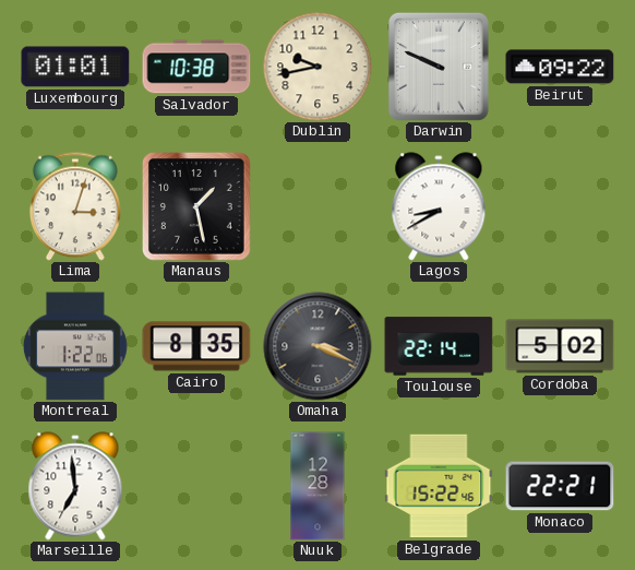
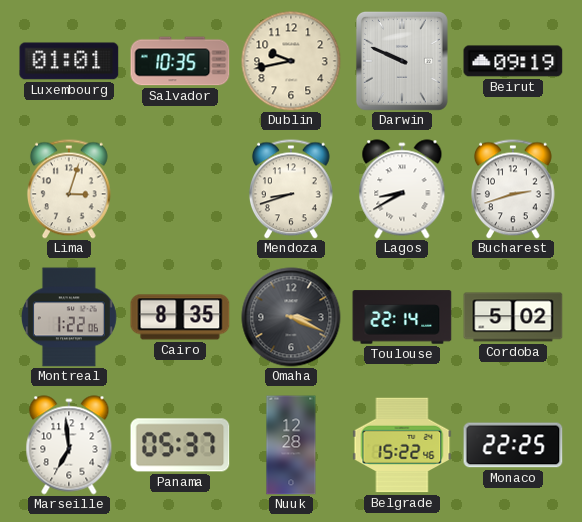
Salvador: 10:38 -> 10:35
Beirut: 09:22 -> 09:19
Manaus: 1:28 -> none
Mendoza: none -> 8:42
Bucharest: none -> 2:42
Panama: none -> 05:37
Monaco: 22:21 -> 22:25
